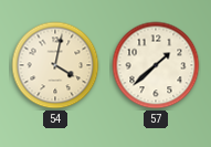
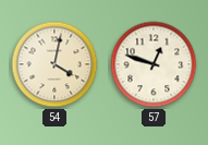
57: 1:38 -> 12:48
